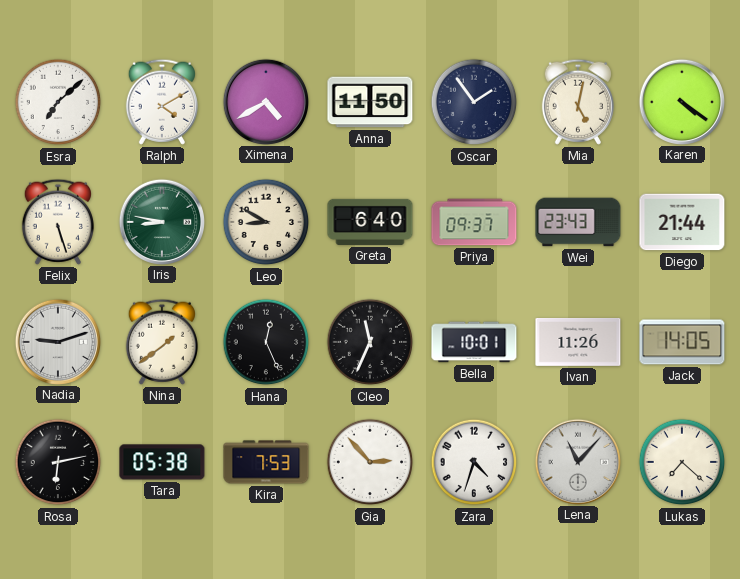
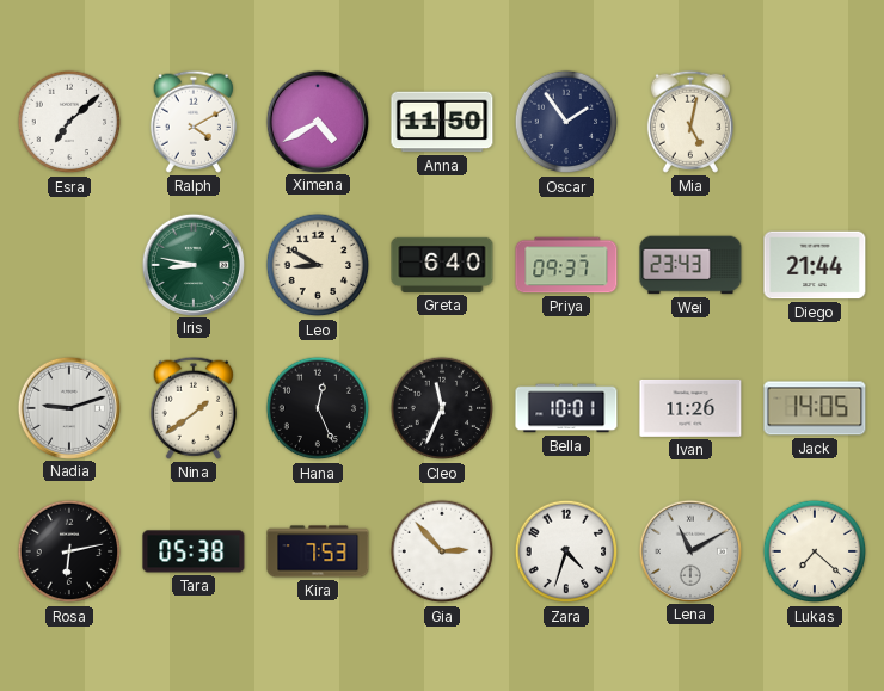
Karen: 4:21 -> none
Felix: 5:27 -> none
Lena: 11:07 -> 11:10
